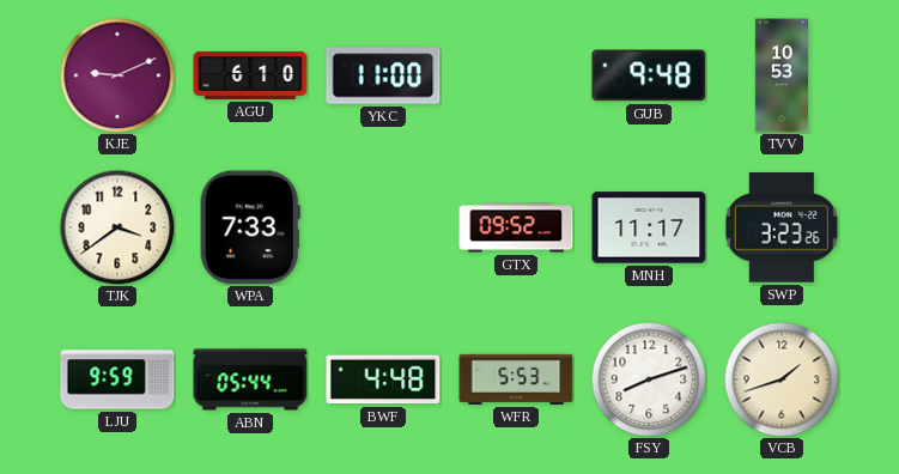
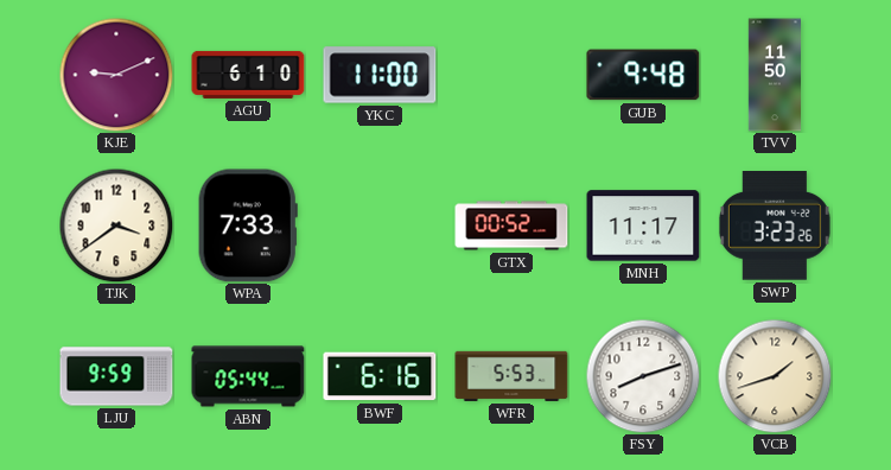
TVV: 10:53 -> 11:50
GTX: 09:52 -> 00:52
BWF: 4:48 -> 6:16
